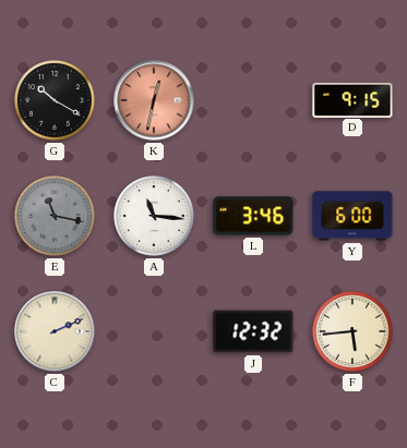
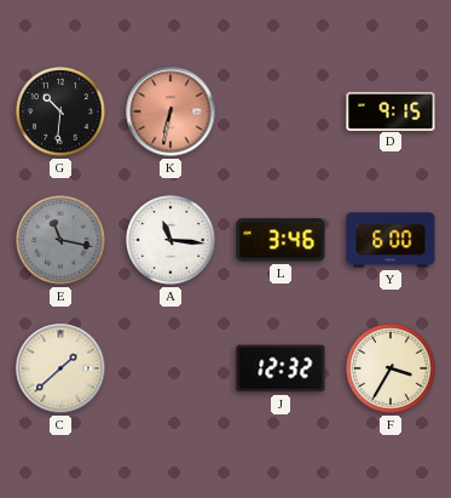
G: 10:20 -> 10:31
K: 12:32 -> 6:32
C: 2:11 -> 1:38
F: 5:44 -> 3:35
